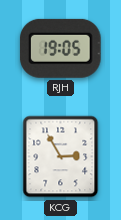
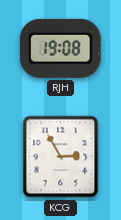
RJH: 19:05 -> 19:08
